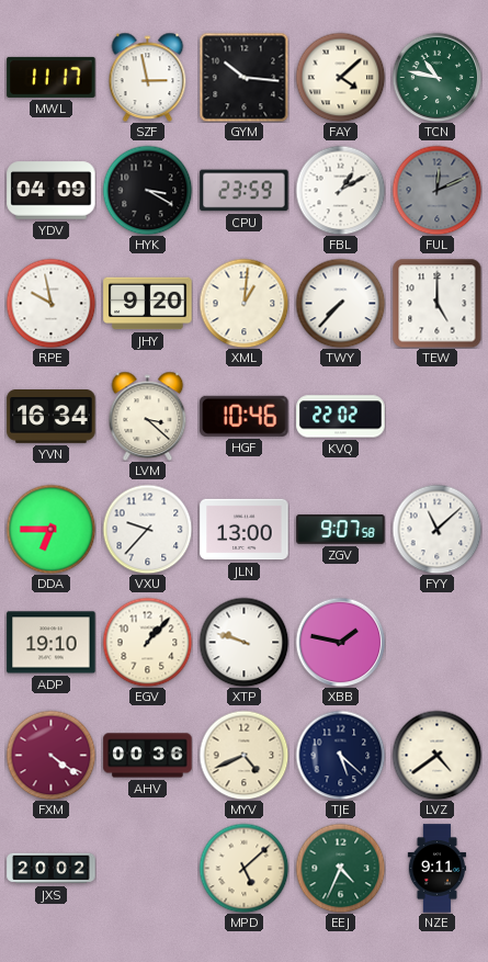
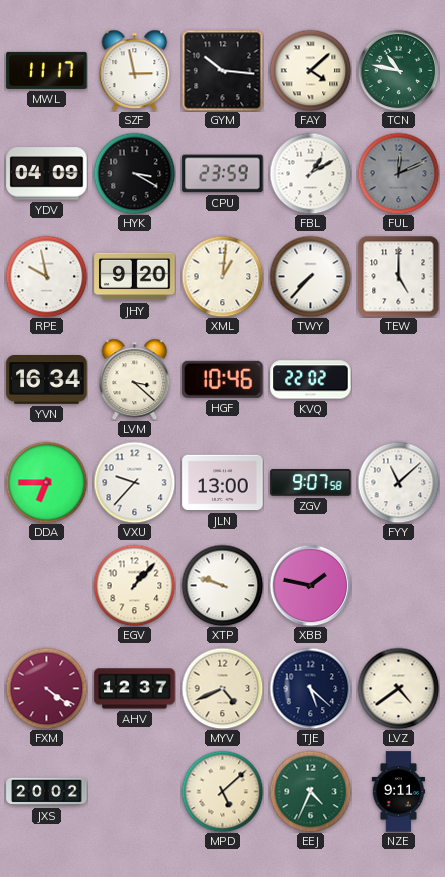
ADP: 19:10 -> none
AHV: 00:36 -> 12:37
